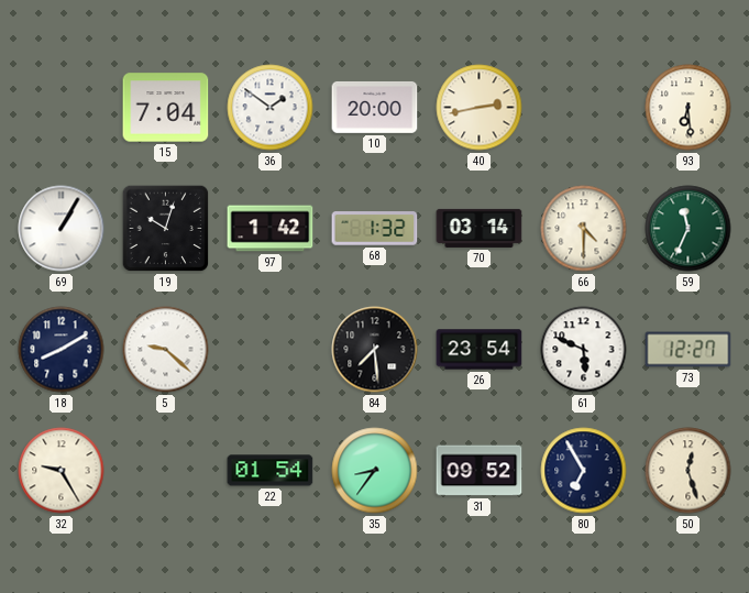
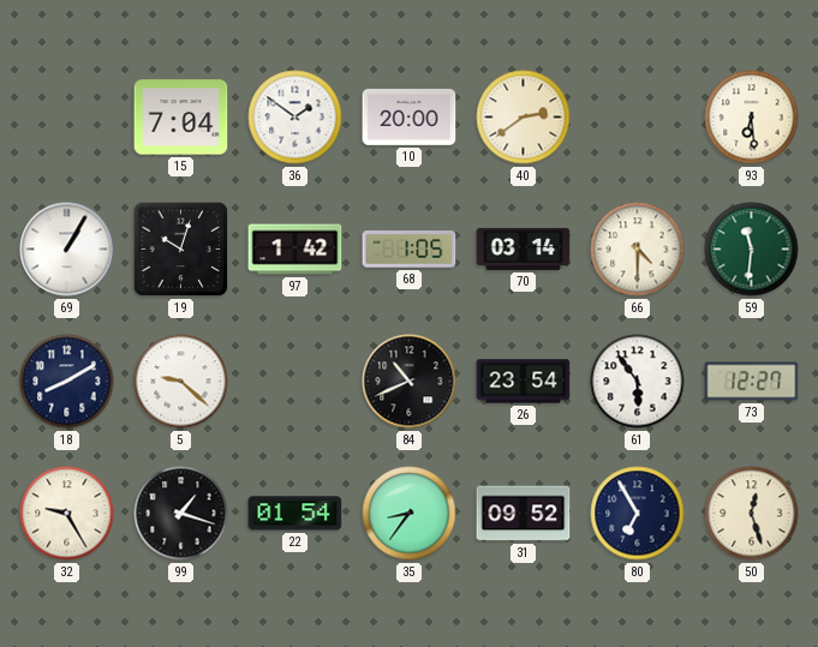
40: 2:43 -> 2:39
68: 1:32 -> 1:05
59: 11:34 -> 11:31
84: 7:29 -> 10:41
61: 5:49 -> 5:54
99: none -> 1:18
